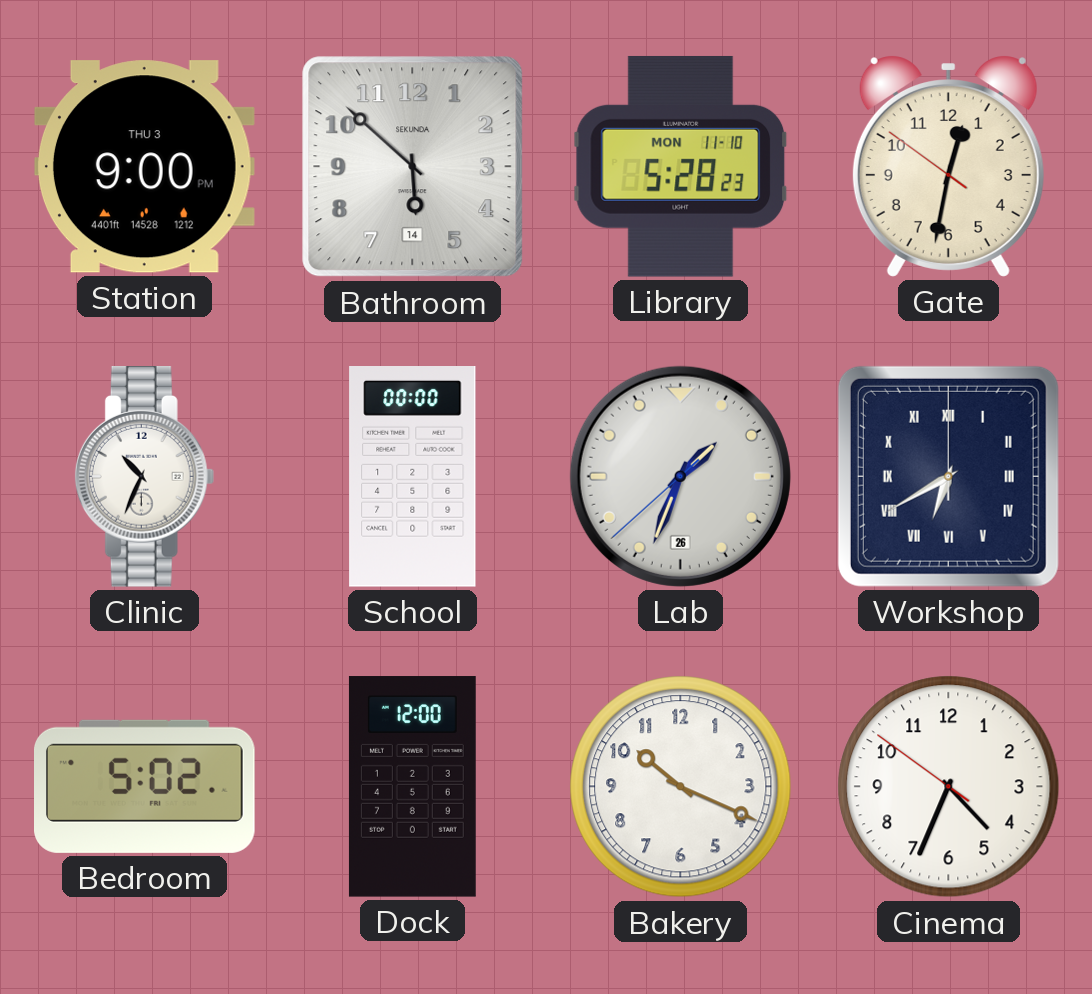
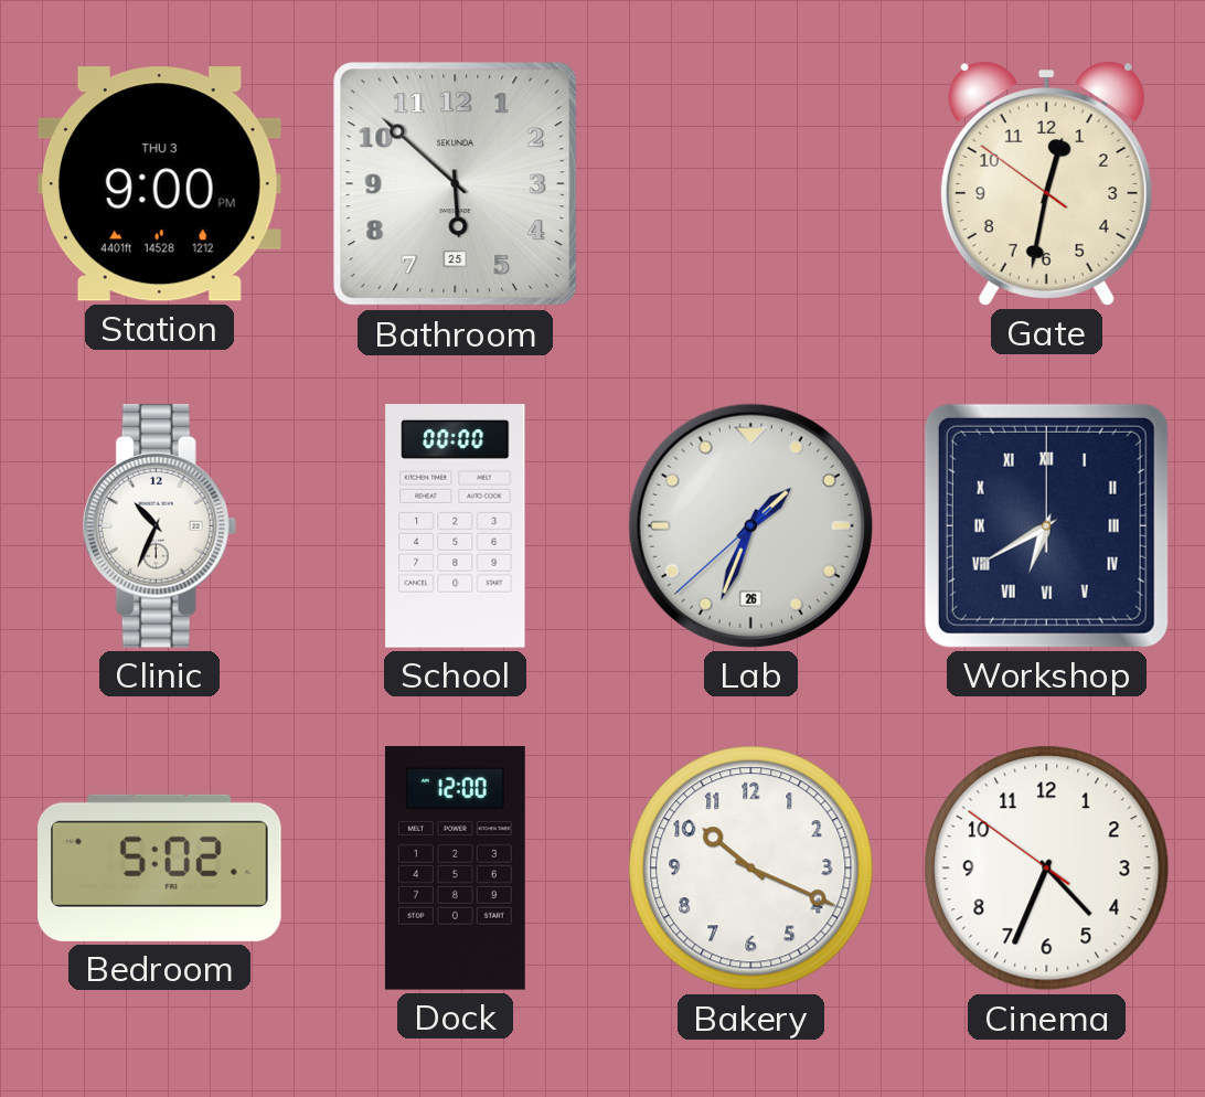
Bathroom date: 14 -> 25
Library: 5:28 -> none
